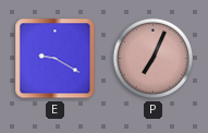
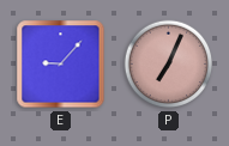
E: 9:20 -> 9:07
